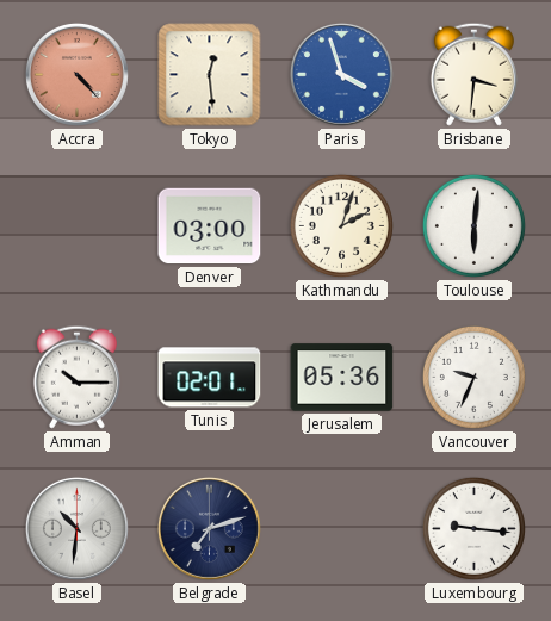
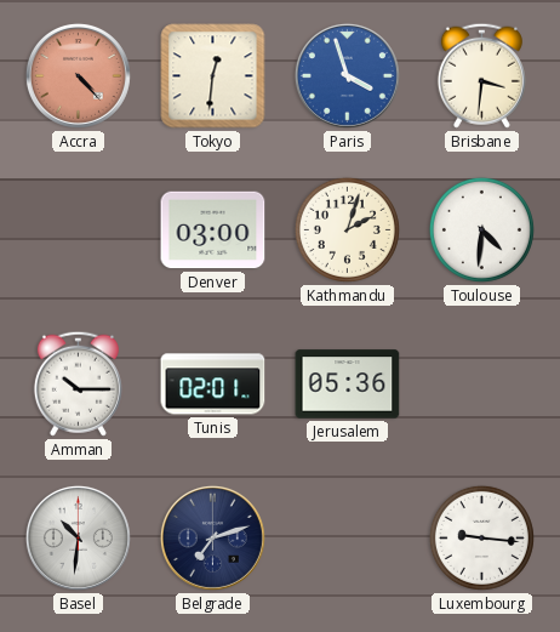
Tokyo: 12:29 -> 12:31
Toulouse: 6:01 -> 4:31
Vancouver: 9:34 -> none
